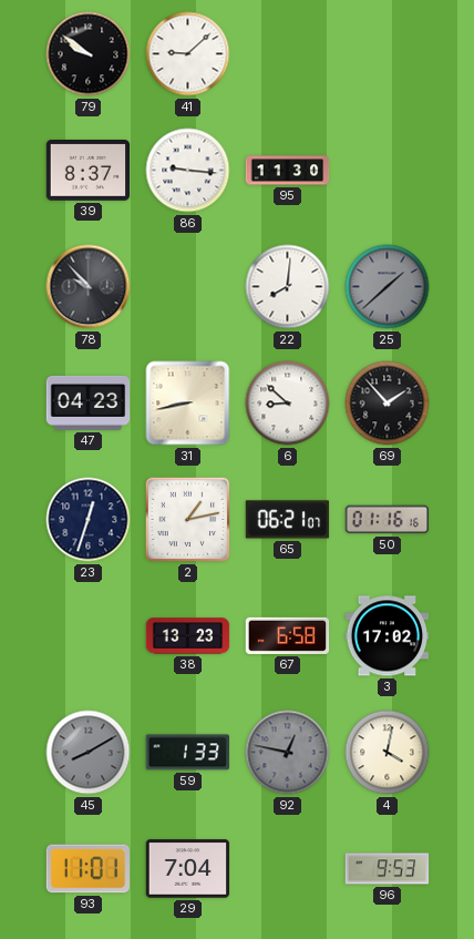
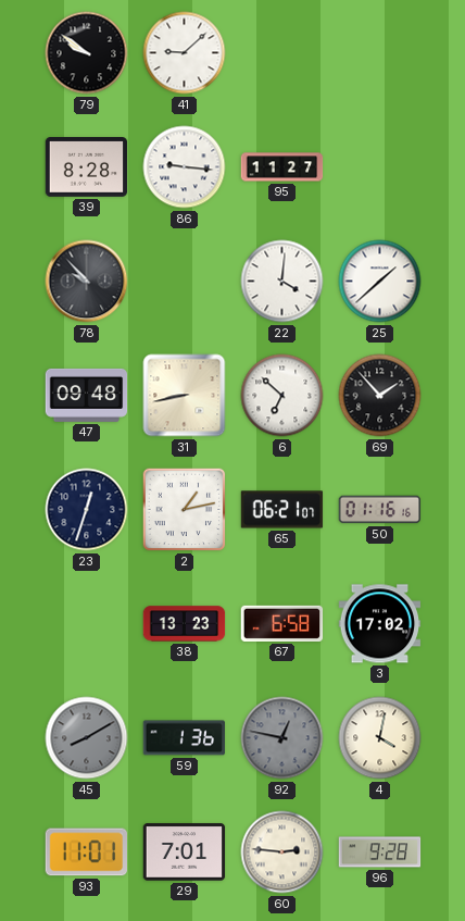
39: 8:37 -> 8:28
95: 11:30 -> 11:27
22: 8:01 -> 4:01
25 dial: grey -> white
47: 04:23 -> 09:48
6: 8:52 -> 6:52
59: 1:33 -> 1:36
29: 7:04 -> 7:01
60: none -> 2:46
96: 9:53 -> 9:28
